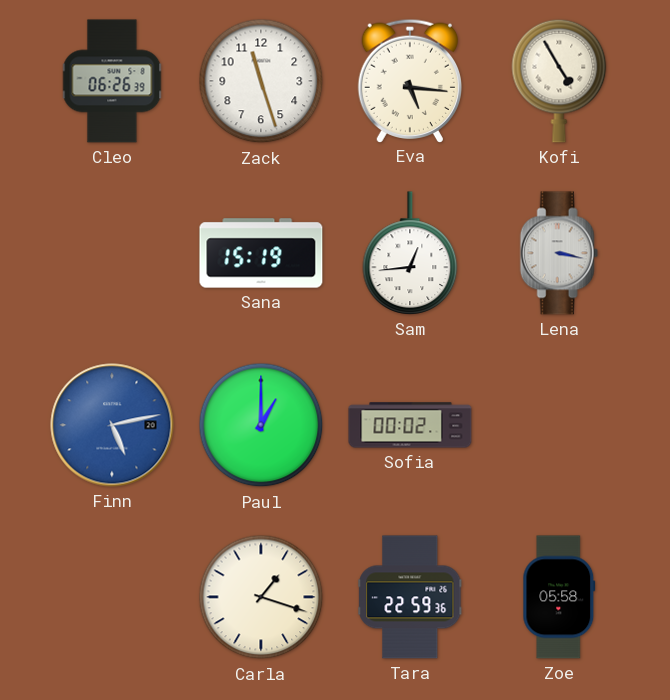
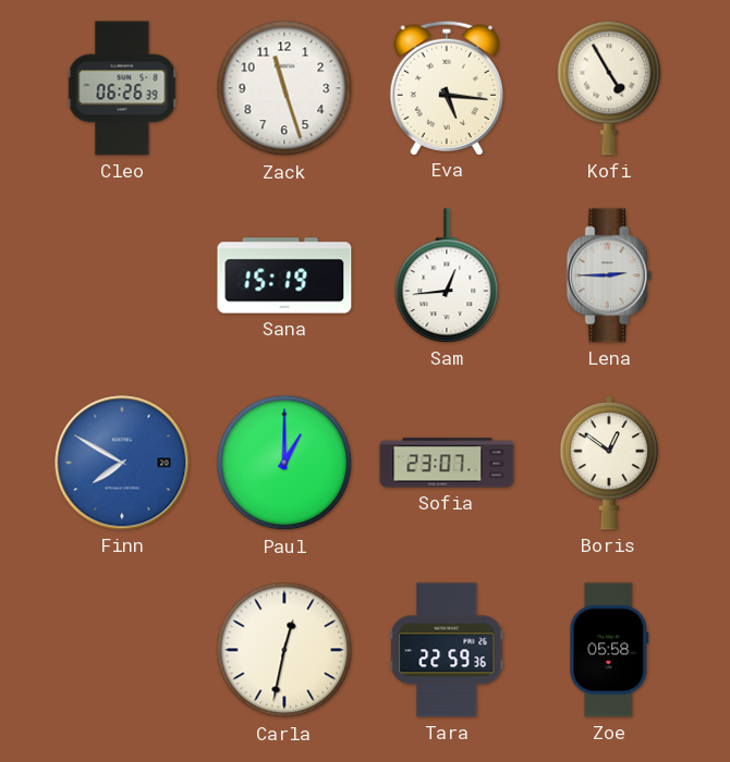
Lena: 3:17 -> 2:45
Finn: 5:13 -> 7:50
Sofia: 00:02 -> 23:07
Boris: none -> 12:51
Carla: 1:18 -> 12:32
